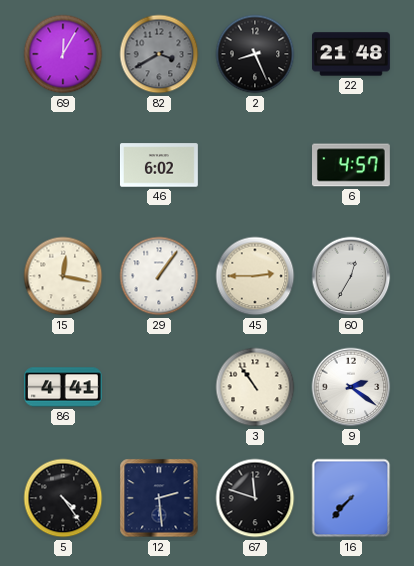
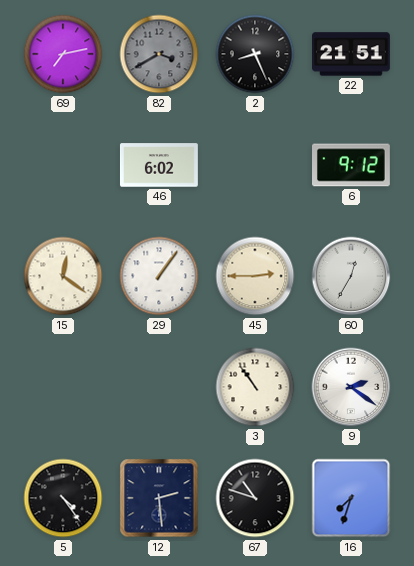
69: 12:05 -> 7:13
22: 21:48 -> 21:51
6: 4:57 -> 9:12
15: 12:17 -> 12:21
86: 4:41 -> none
67: 11:48 -> 10:48
16: 7:37 -> 7:33
